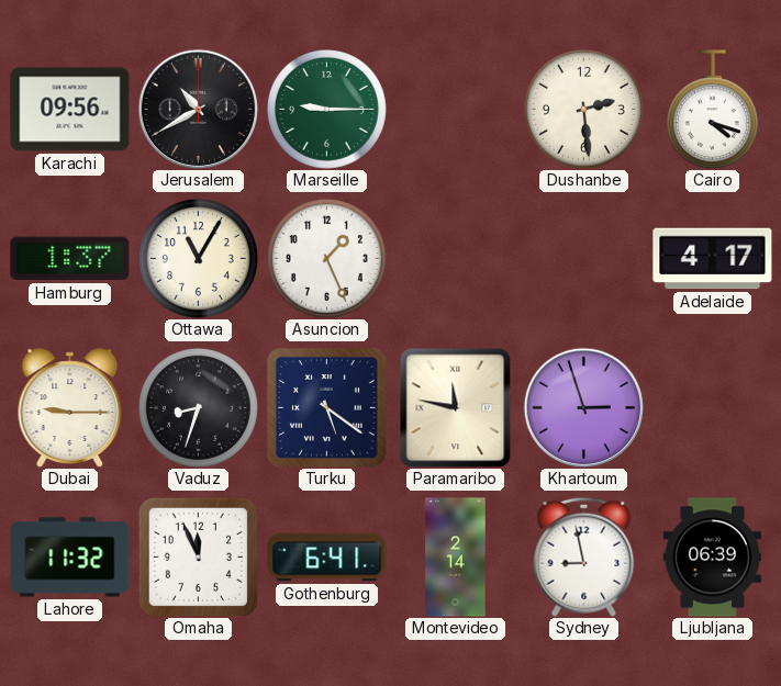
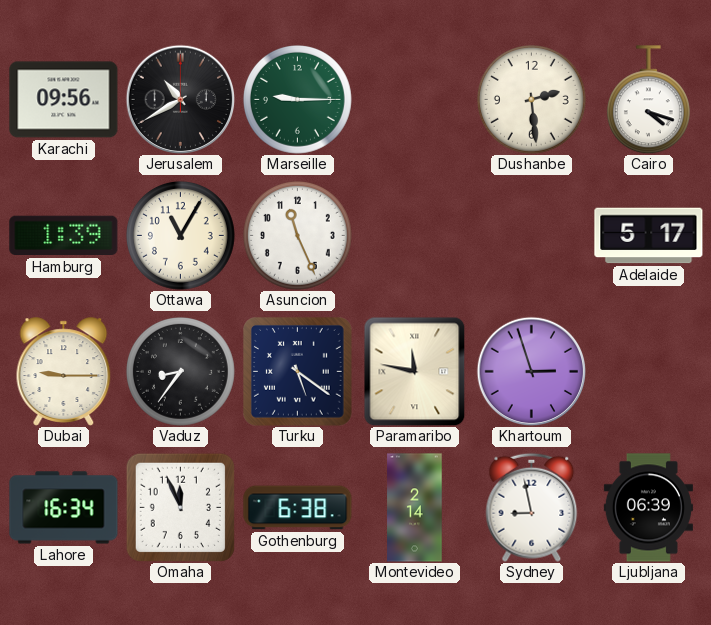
Hamburg: 1:37 -> 1:39
Asuncion: 1:26 -> 11:26
Adelaide: 4:17 -> 5:17
Vaduz: 8:33 -> 8:36
Lahore: 11:32 -> 16:34
Gothenburg: 6:41 -> 6:38
